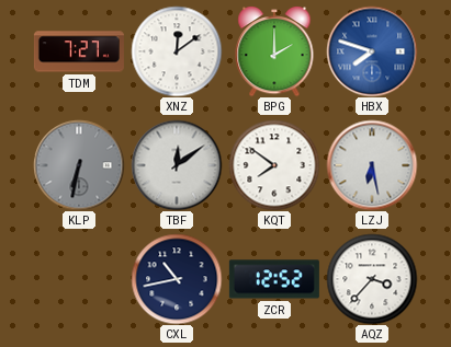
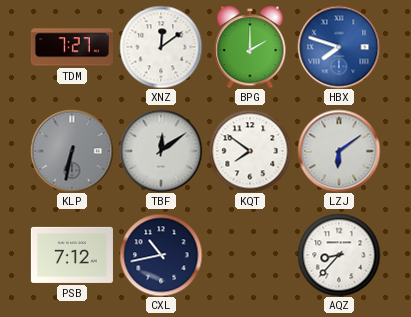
LZJ: 6:28 -> 6:09
PSB: none -> 7:12
ZCR: 12:52 -> none
AQZ: 3:37 -> 8:37
